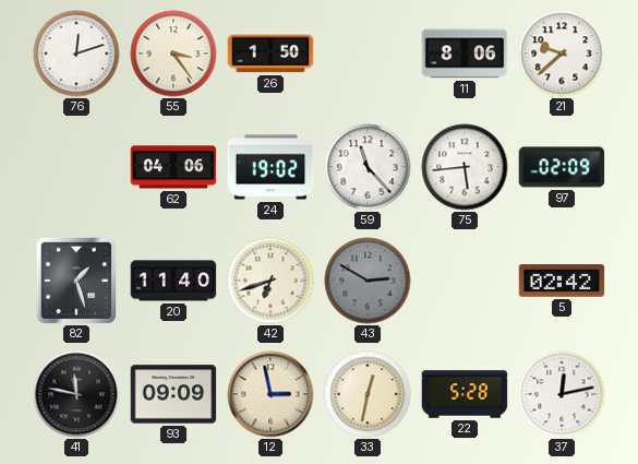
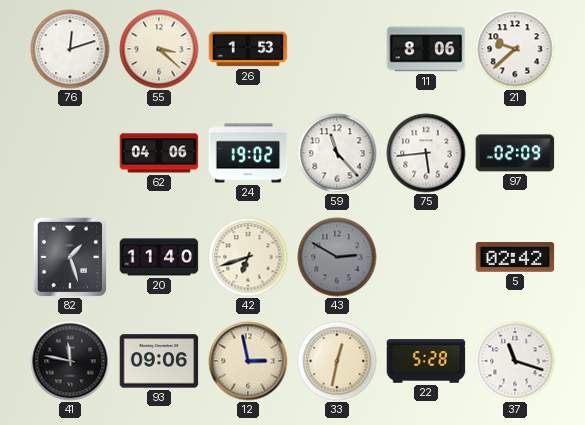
55: 3:24 -> 3:22
26: 1:50 -> 1:53
93: 09:09 -> 09:06
37: 12:13 -> 11:18
